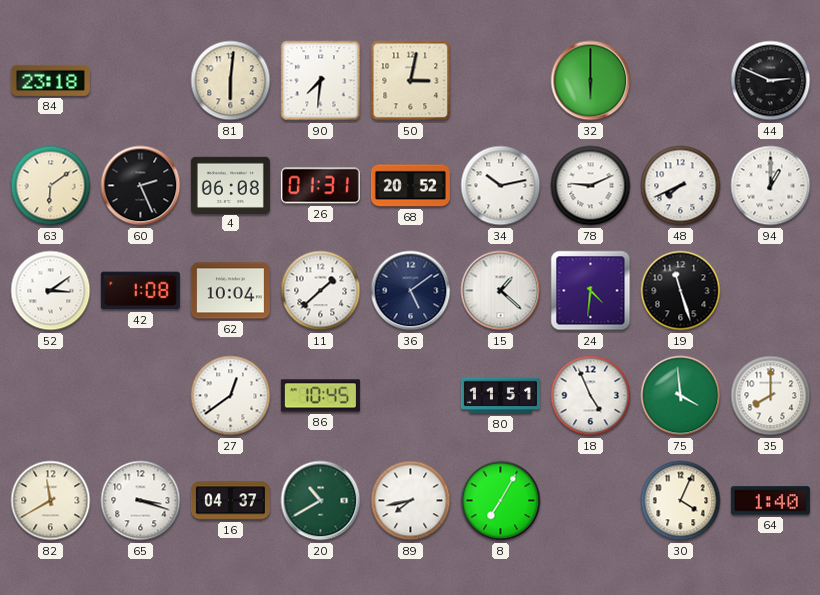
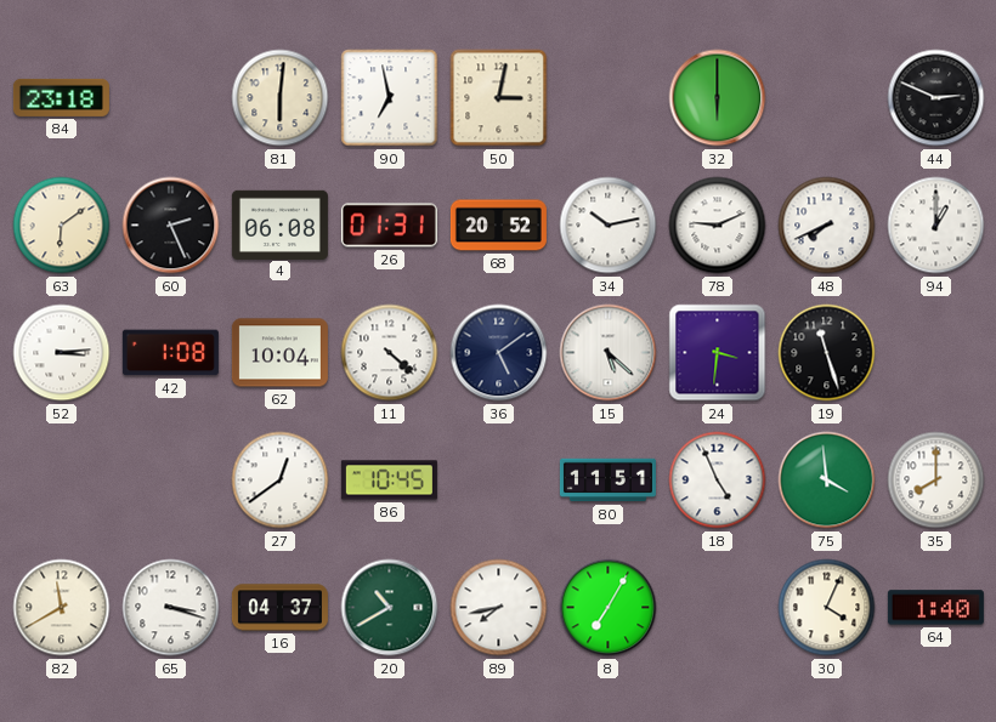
90: 7:31 -> 6:58
52: 3:09 -> 3:14
11: 1:38 -> 4:22
15: 1:22 -> 5:22
24: 4:31 -> 3:31
